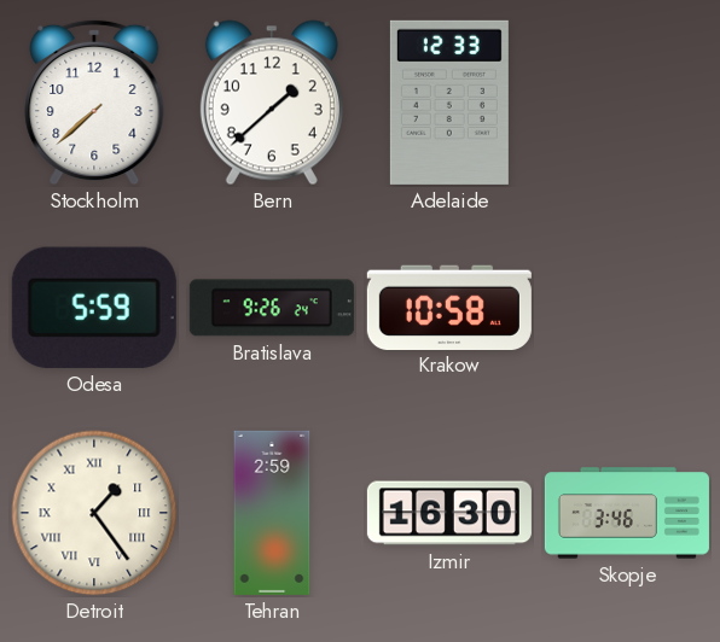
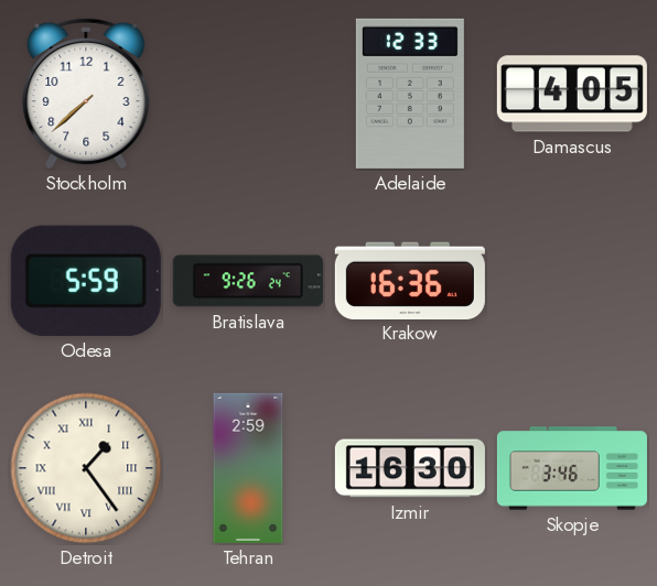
Bern: 1:38 -> none
Damascus: none -> 4:05
Krakow: 10:58 -> 16:36
